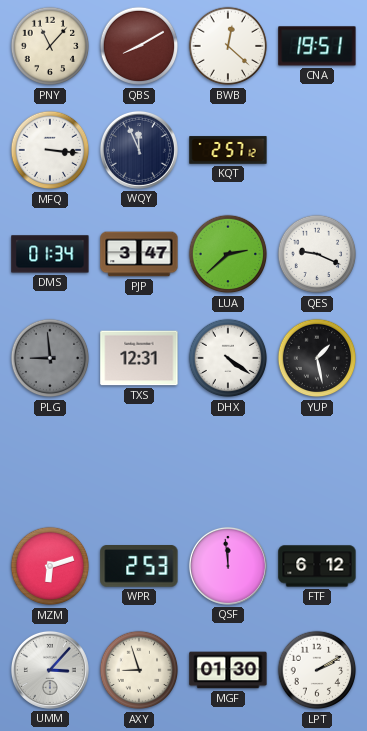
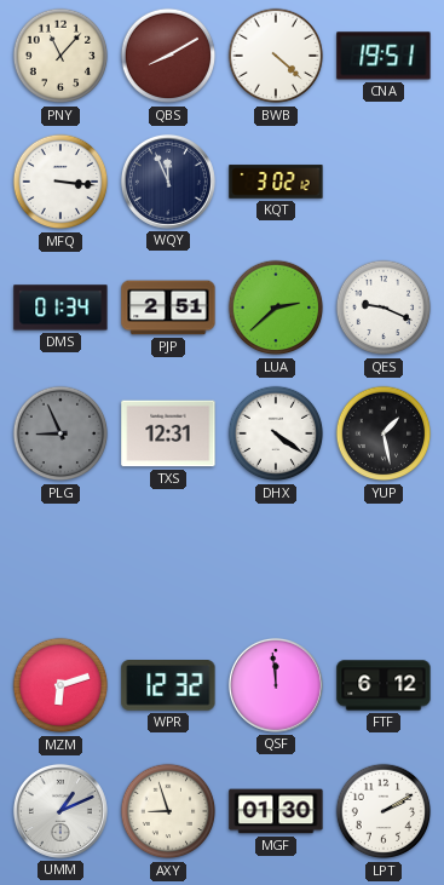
BWB: 12:22 -> 4:22
KQT: 2:57 -> 3:02
PJP: 3:47 -> 2:51
PLG: 8:59 -> 8:56
WPR: 2:53 -> 12:32
UMM: 3:07 -> 1:11
